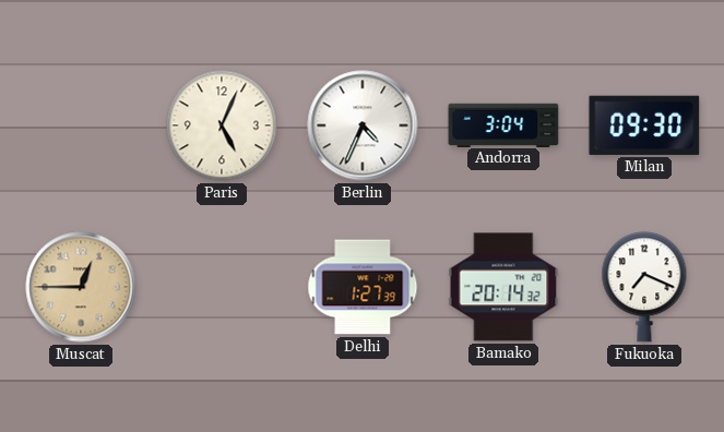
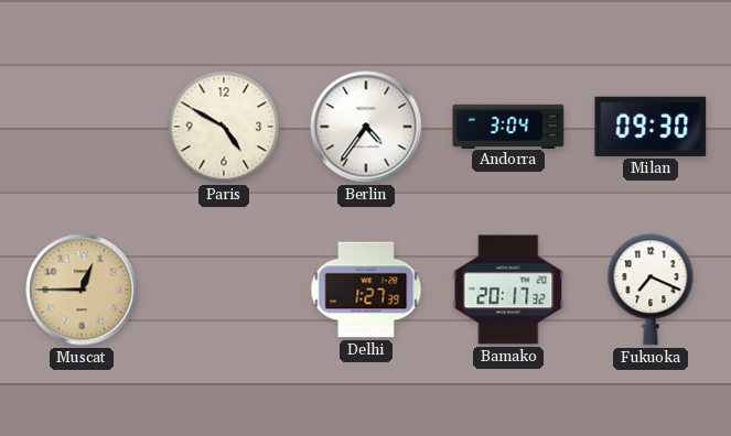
Paris: 5:04 -> 4:50
Berlin: 4:34 -> 4:36
Bamako: 20:14 -> 20:17
